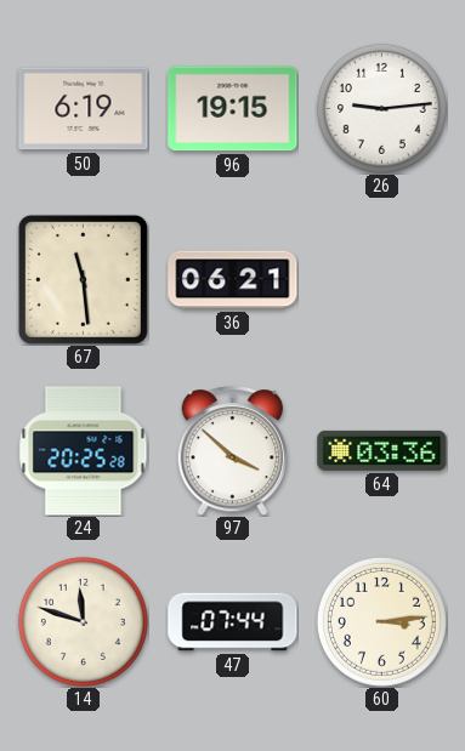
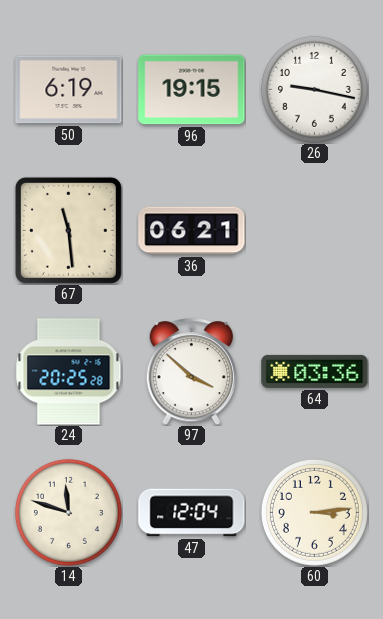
26: 9:14 -> 9:17
47: 07:44 -> 12:04
